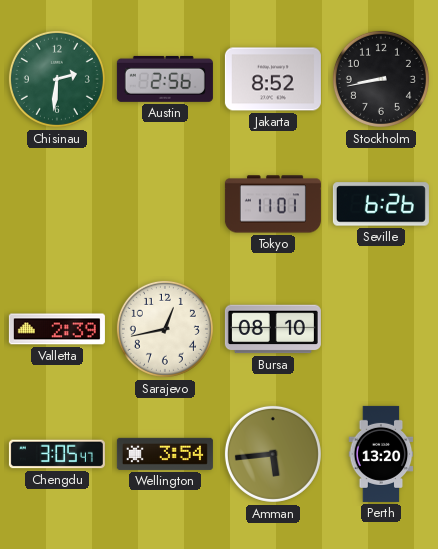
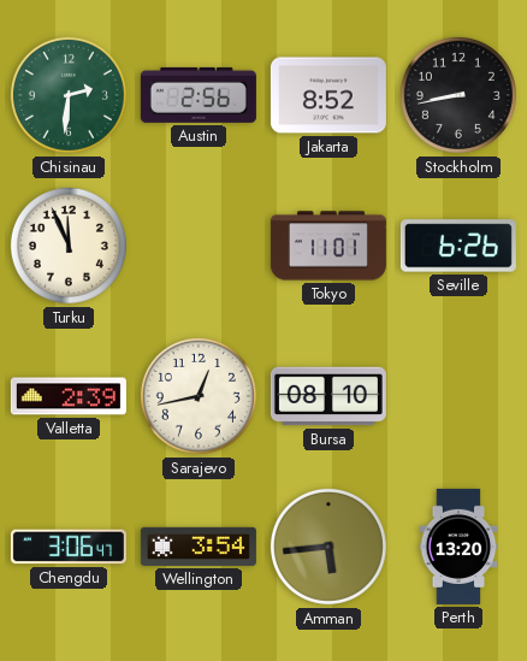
Turku: none -> 11:56
Chengdu: 3:05 -> 3:06
